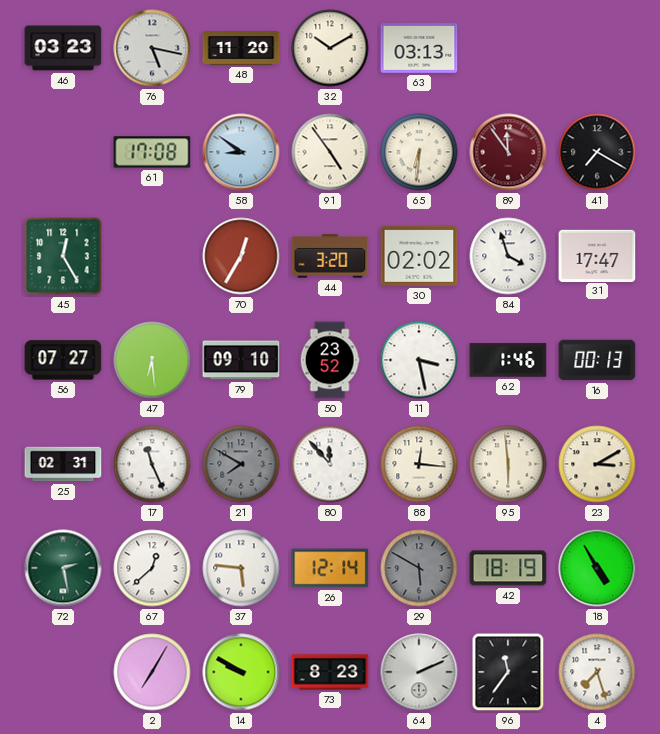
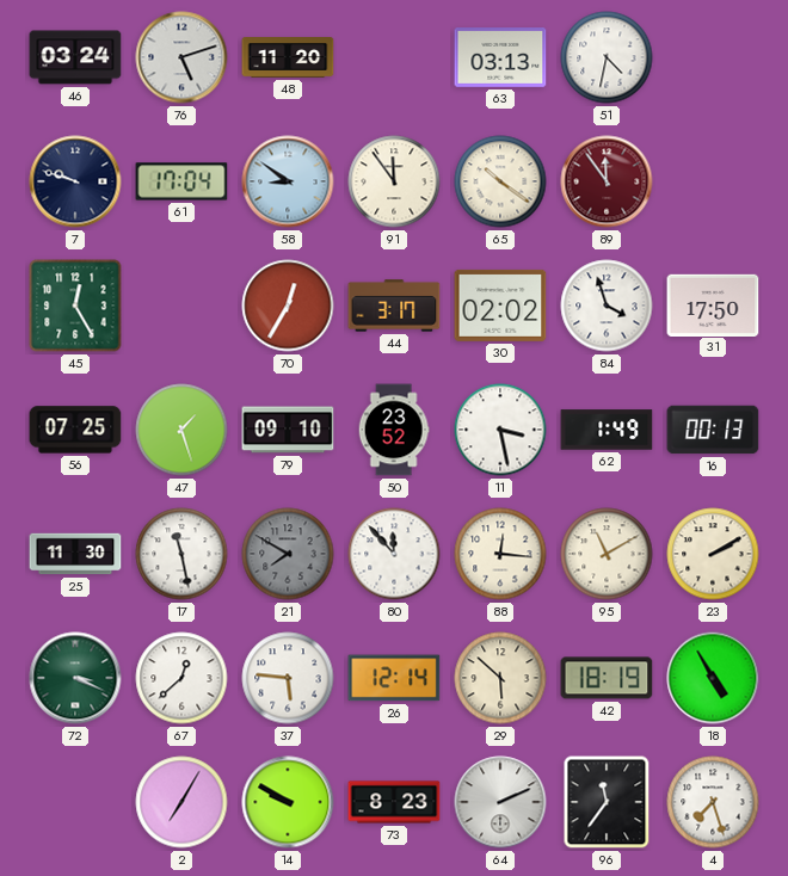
46: 03:23 -> 03:24
76: 5:17 -> 5:12
32: 10:10 -> none
51: none -> 4:32
7: none -> 9:48
61: 17:08 -> 17:04
91: 4:54 -> 11:54
65: 6:31 -> 10:21
41: 7:20 -> none
44: 3:20 -> 3:17
31: 17:47 -> 17:50
56: 07:27 -> 07:25
47: 6:29 -> 1:27
62: 1:46 -> 1:49
25: 02:31 -> 11:30
17: 11:26 -> 11:28
95: 5:59 -> 11:10
23: 3:10 -> 2:10
72: 2:28 -> 3:19
29: 5:50 -> 5:52
29 dial: grey -> cream
